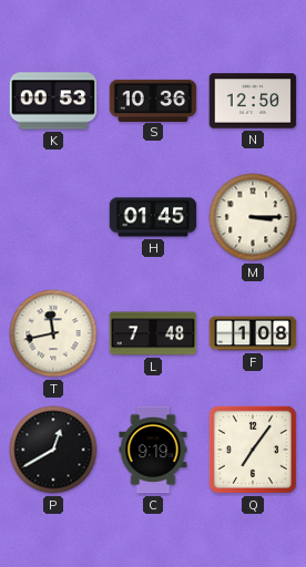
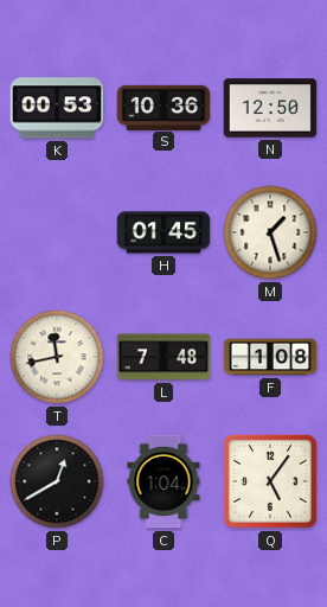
M: 3:15 -> 1:27
C: 9:19 -> 1:04
Q: 7:06 -> 5:06
